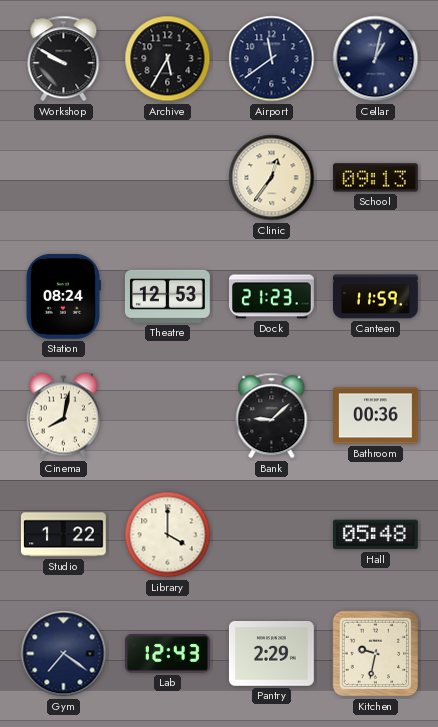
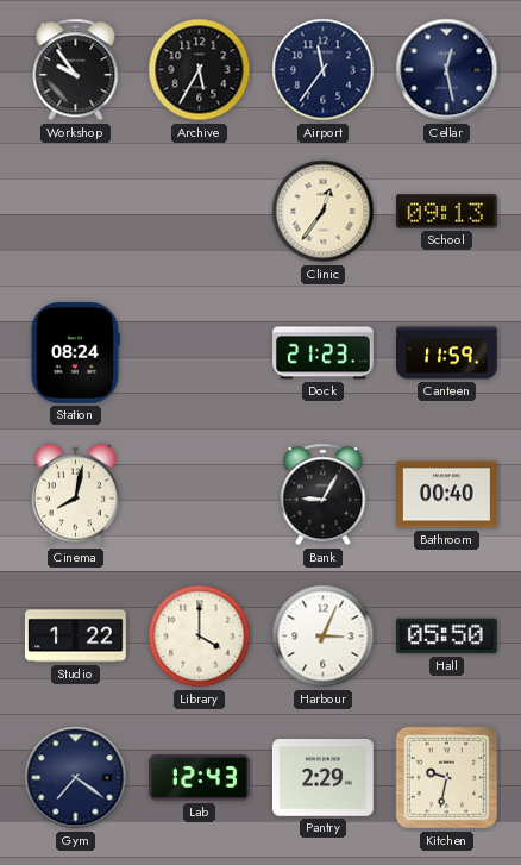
Workshop: 9:50 -> 9:54
Airport: 11:39 -> 11:36
Cellar: 1:02 -> 12:28
Theatre: 12:53 -> none
Bank: 9:08 -> 9:05
Bathroom: 00:36 -> 00:40
Harbour: none -> 3:04
Hall: 05:48 -> 05:50
